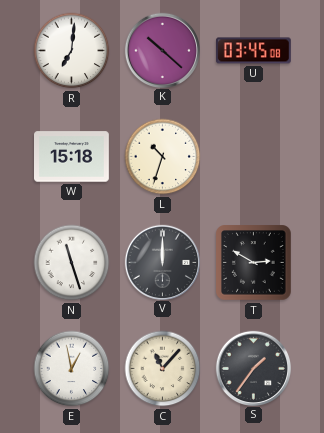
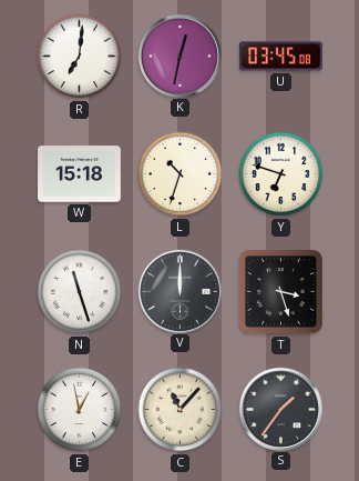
K: 10:22 -> 12:32
Y: none -> 6:48
T: 2:50 -> 3:27
